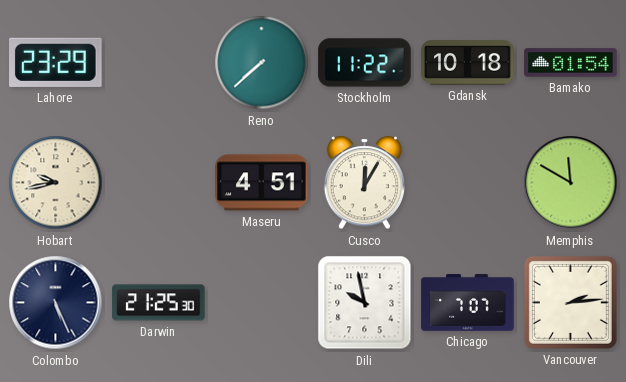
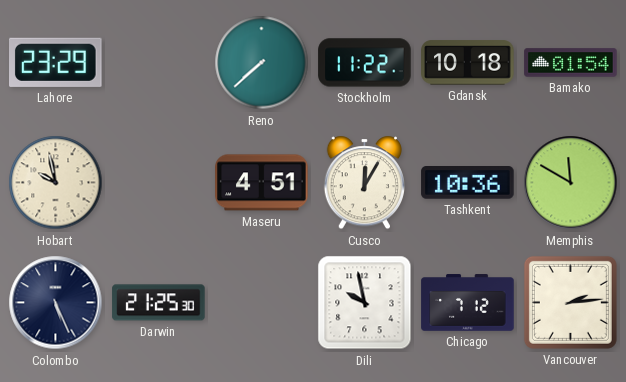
Hobart: 9:43 -> 9:58
Tashkent: none -> 10:36
Chicago: 7:07 -> 7:12
